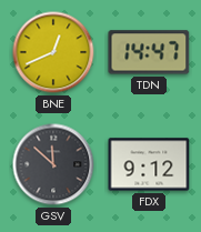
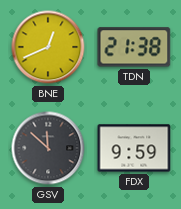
TDN: 14:47 -> 21:38
FDX: 9:12 -> 9:59
